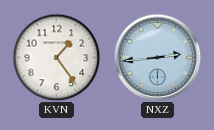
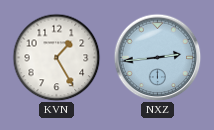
KVN: 1:24 -> 1:25
